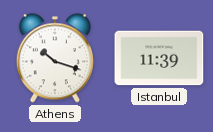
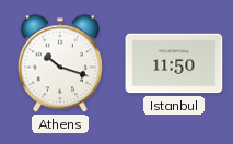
Istanbul: 11:39 -> 11:50
